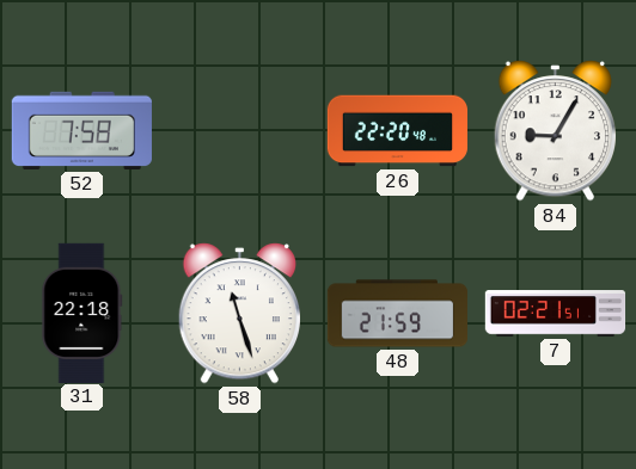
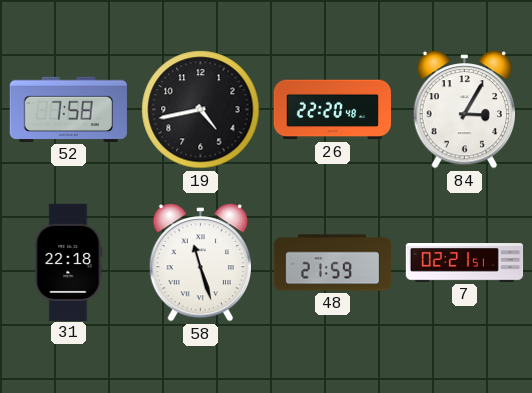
19: none -> 4:43
84: 9:05 -> 3:05
